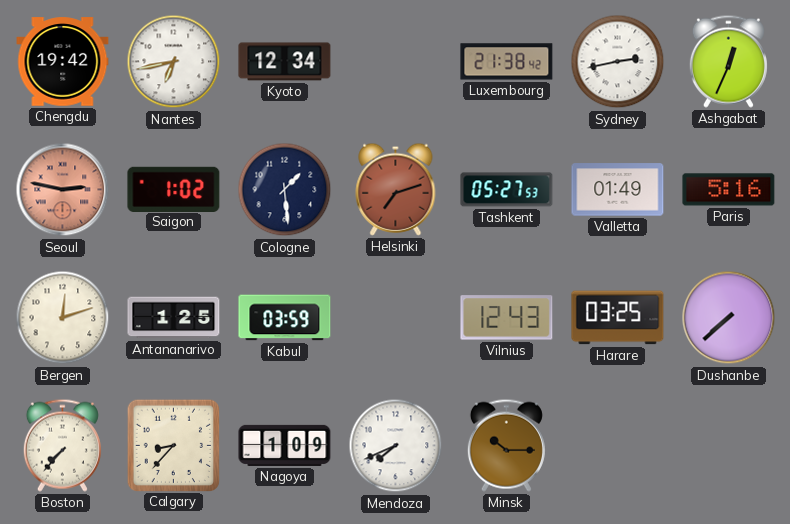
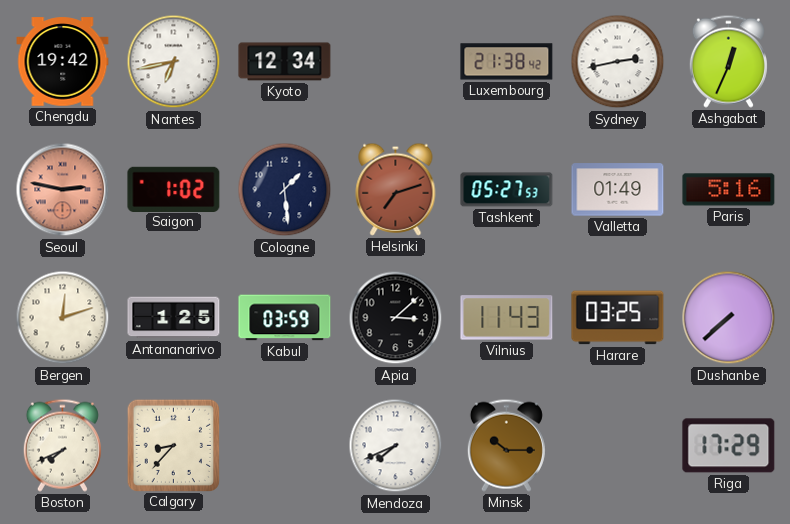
Apia: none -> 3:08
Vilnius: 12:43 -> 11:43
Boston: 7:37 -> 7:41
Nagoya: 1:09 -> none
Riga: none -> 17:29
